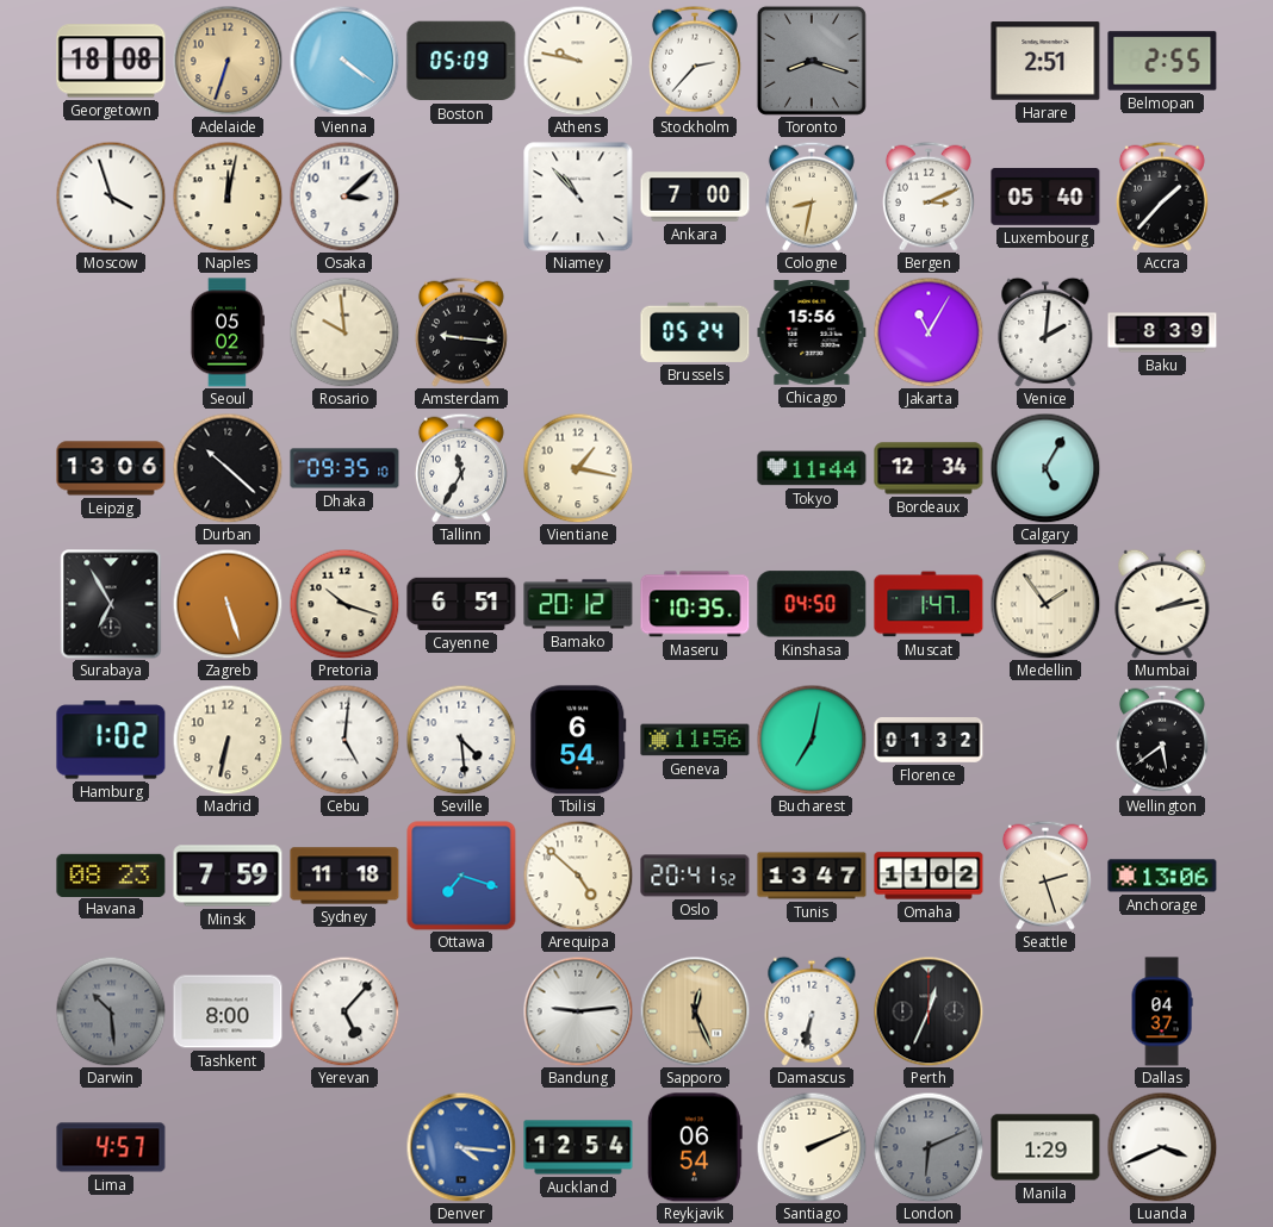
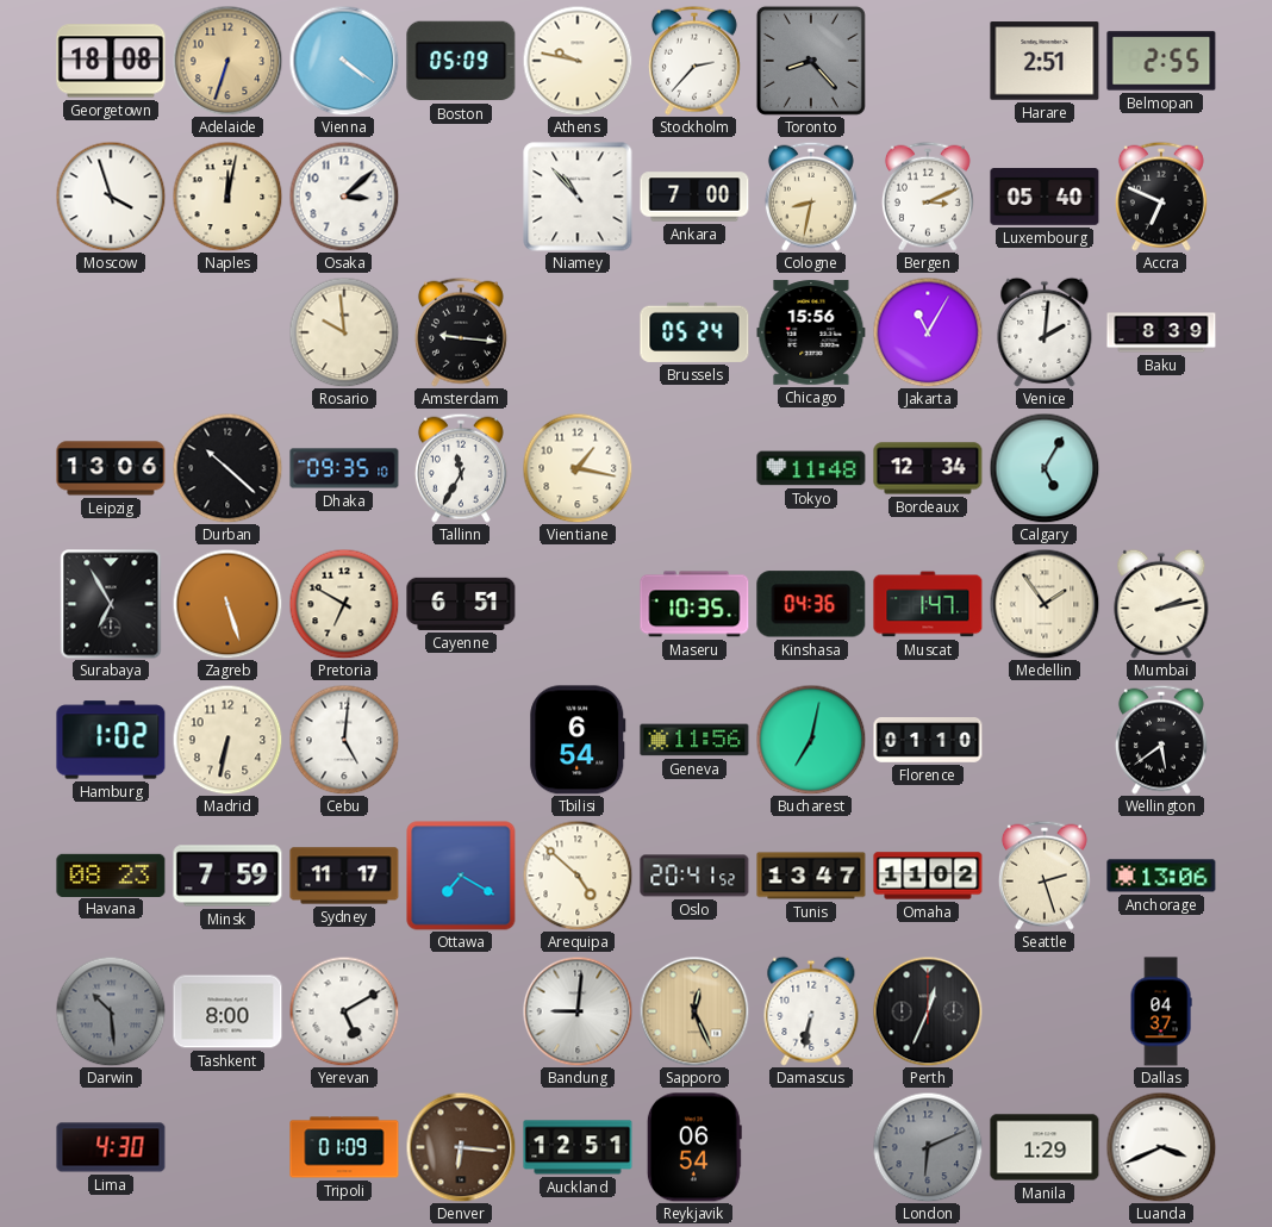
Toronto: 8:18 -> 8:23
Accra: 1:37 -> 6:49
Seoul: 05:02 -> none
Tokyo: 11:44 -> 11:48
Pretoria: 10:18 -> 6:50
Bamako: 20:12 -> none
Kinshasa: 04:50 -> 04:36
Seville: 4:29 -> none
Florence: 01:32 -> 01:10
Sydney: 11:18 -> 11:17
Ottawa: 7:18 -> 7:20
Yerevan: 5:07 -> 5:10
Bandung: 9:14 -> 9:01
Lima: 4:57 -> 4:30
Tripoli: none -> 01:09
Denver: 4:16 -> 6:16
Denver dial: blue -> brown
Auckland: 12:54 -> 12:51
Santiago: 2:11 -> none
